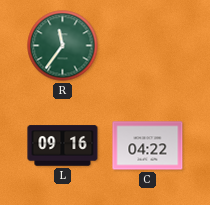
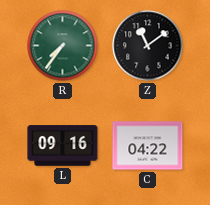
R: 11:36 -> 7:36
Z: none -> 11:09
